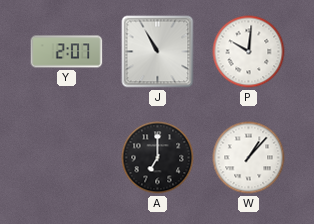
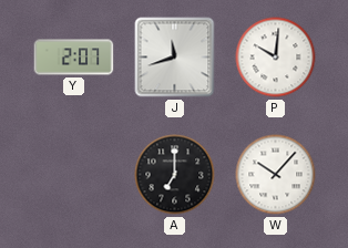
J: 10:55 -> 11:42
W: 1:07 -> 10:07
